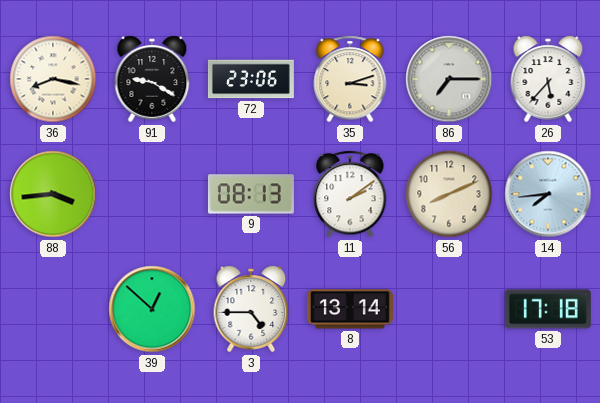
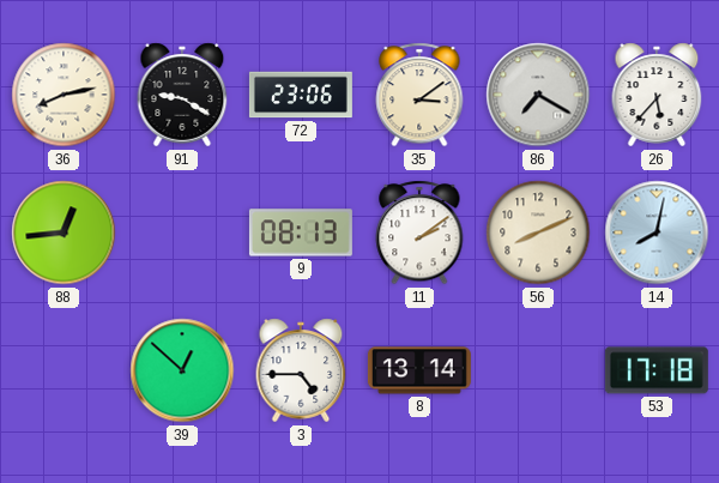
36: 8:17 -> 8:13
35: 3:12 -> 3:09
86: 7:15 -> 7:20
88: 3:44 -> 12:44
14: 7:44 -> 8:02
